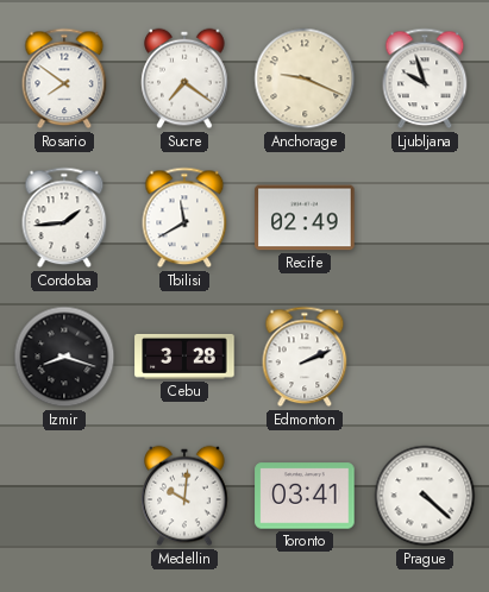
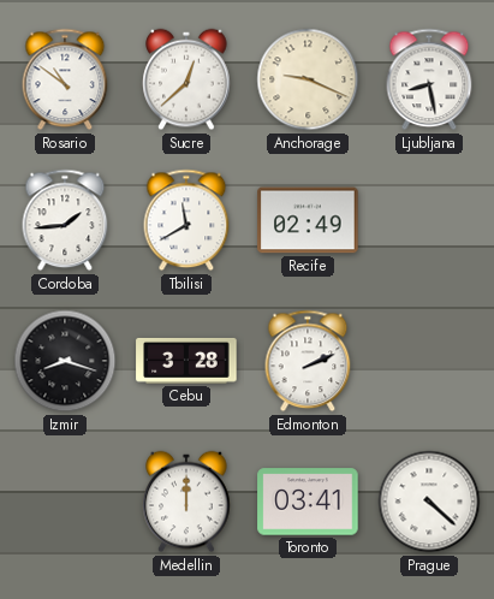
Rosario: 7:51 -> 10:51
Sucre: 7:21 -> 12:38
Ljubljana: 9:57 -> 8:28
Medellin: 10:01 -> 12:00
